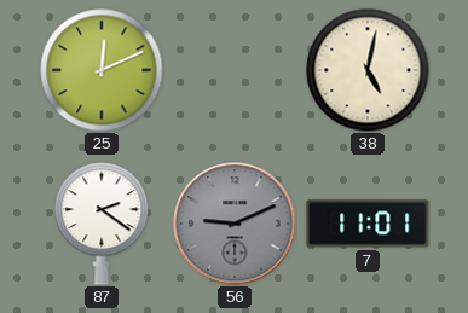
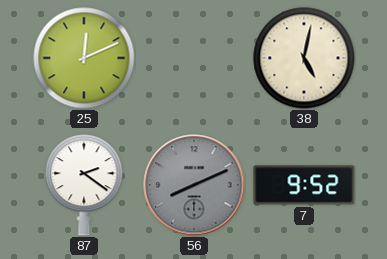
56: 9:11 -> 8:11
7: 11:01 -> 9:52
